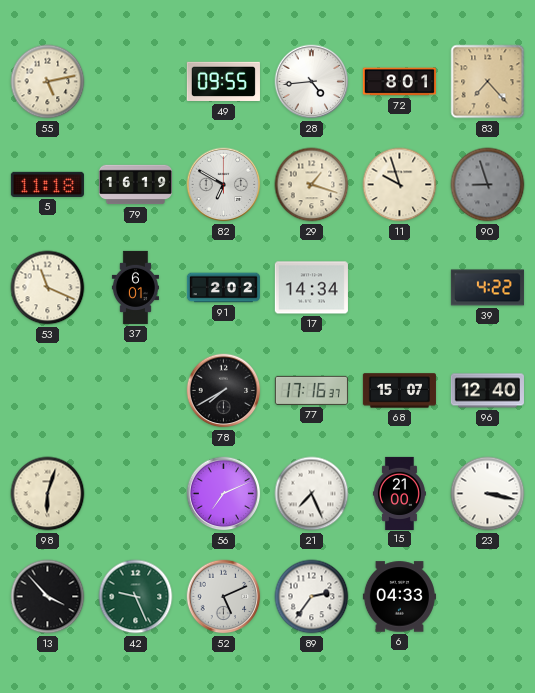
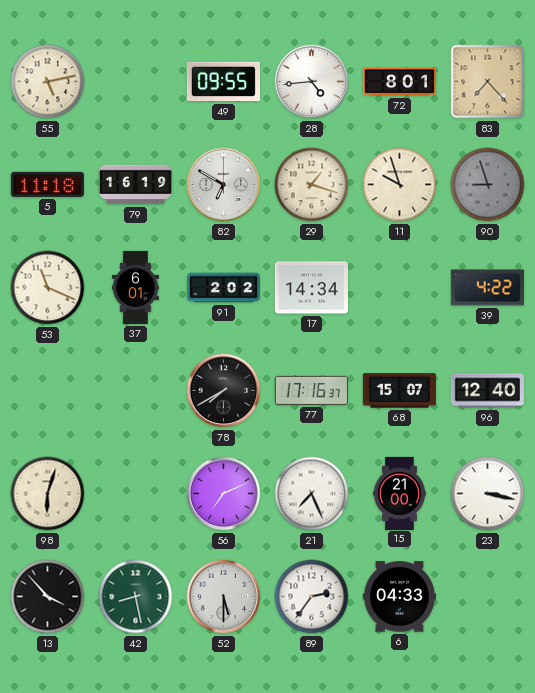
42: 9:26 -> 8:28
52: 5:11 -> 5:30
